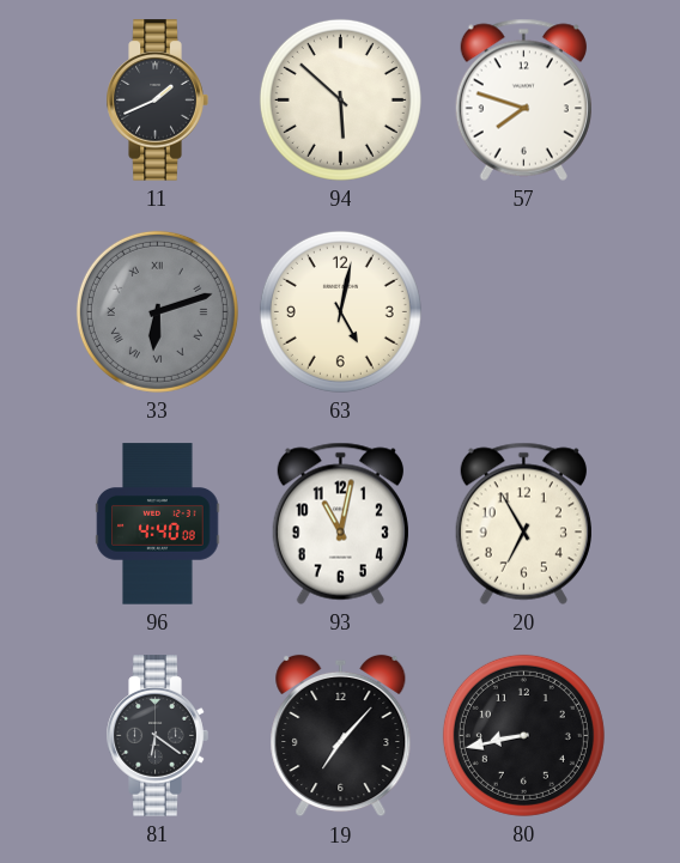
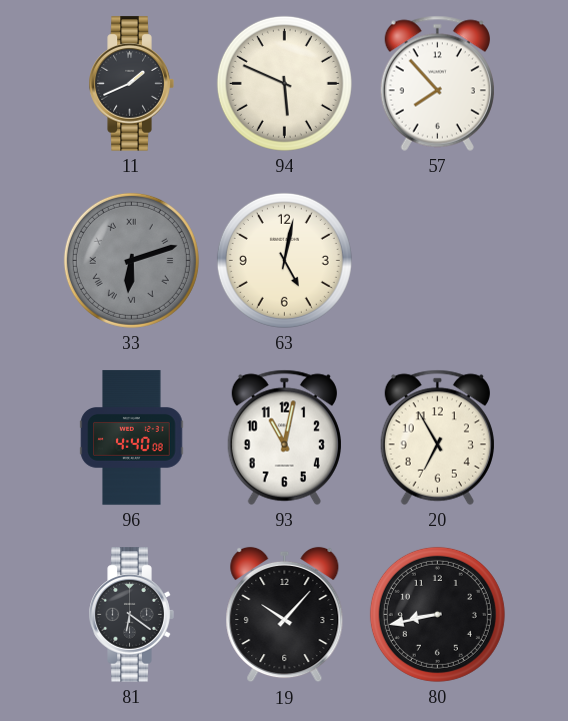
94: 5:52 -> 5:49
57: 7:48 -> 7:53
19: 7:07 -> 10:07
